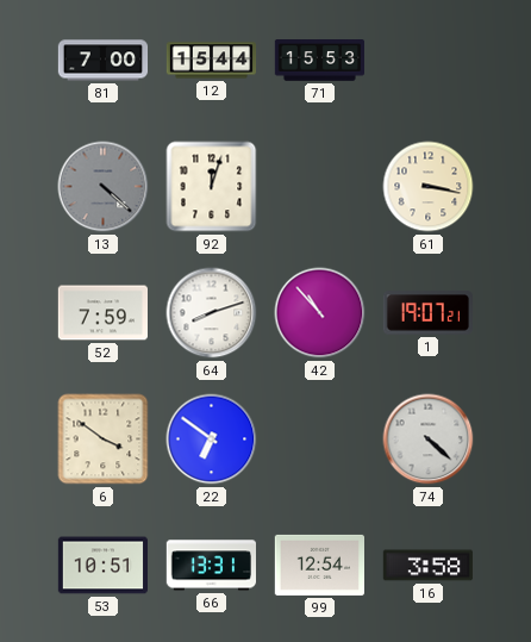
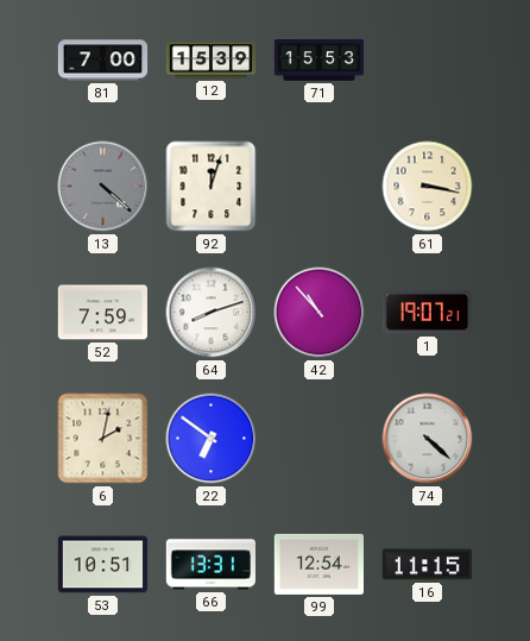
12: 15:44 -> 15:39
6: 3:51 -> 2:02
16: 3:58 -> 11:15
